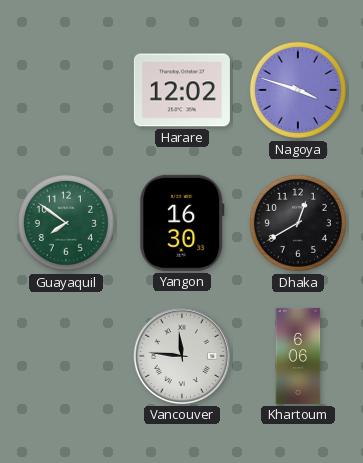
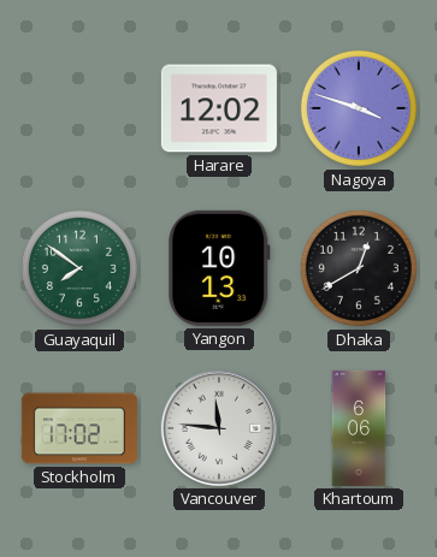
Yangon: 16:30 -> 10:13
Stockholm: none -> 17:02
